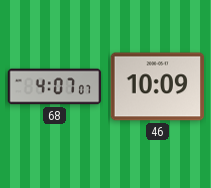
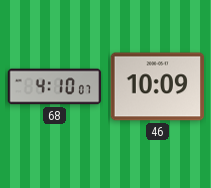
68: 4:07 -> 4:10
